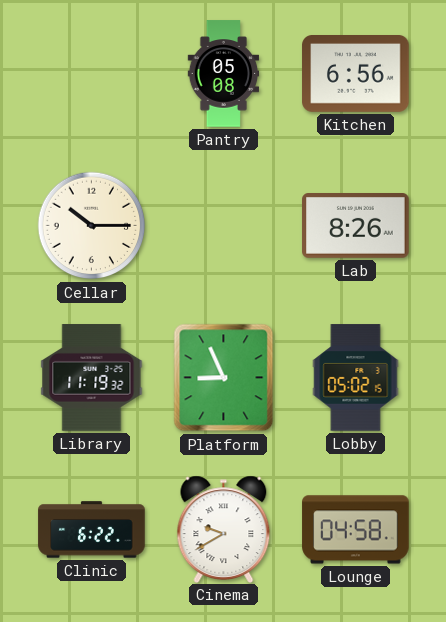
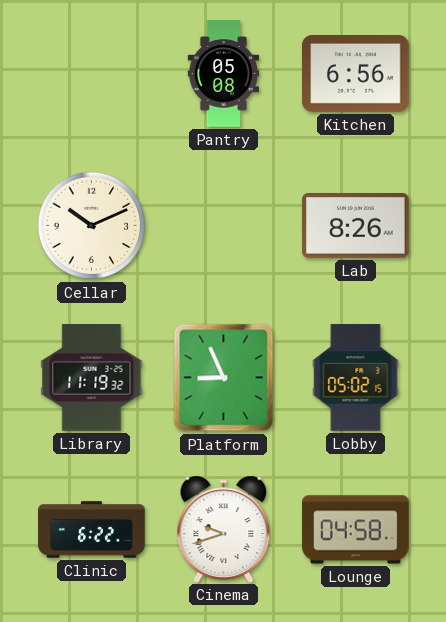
Cellar: 10:15 -> 10:11
Cinema: 9:40 -> 9:42
